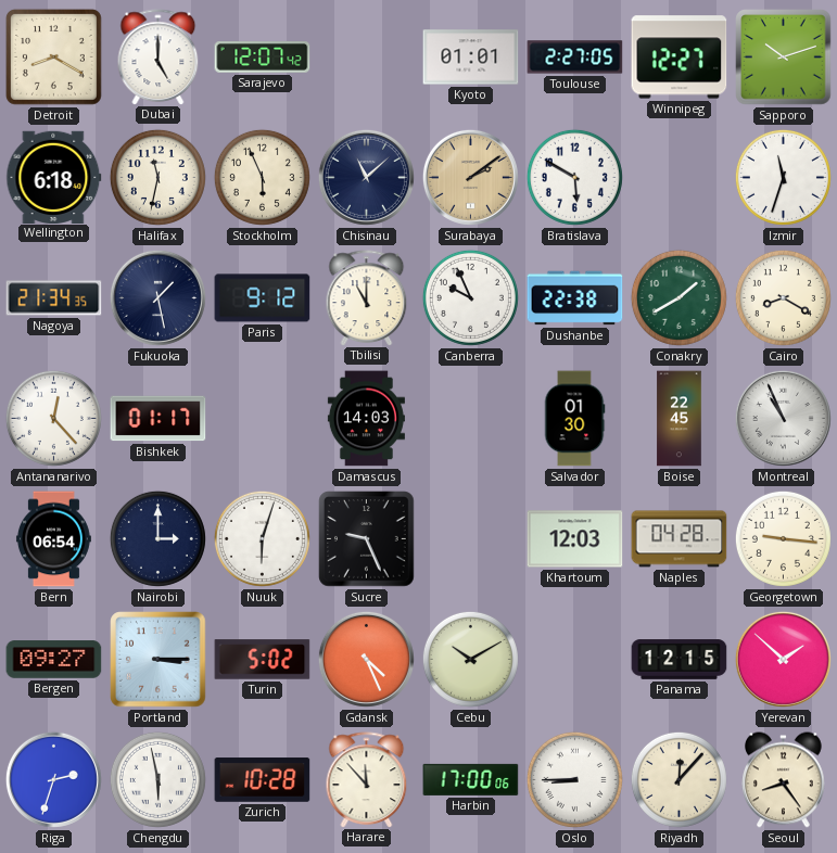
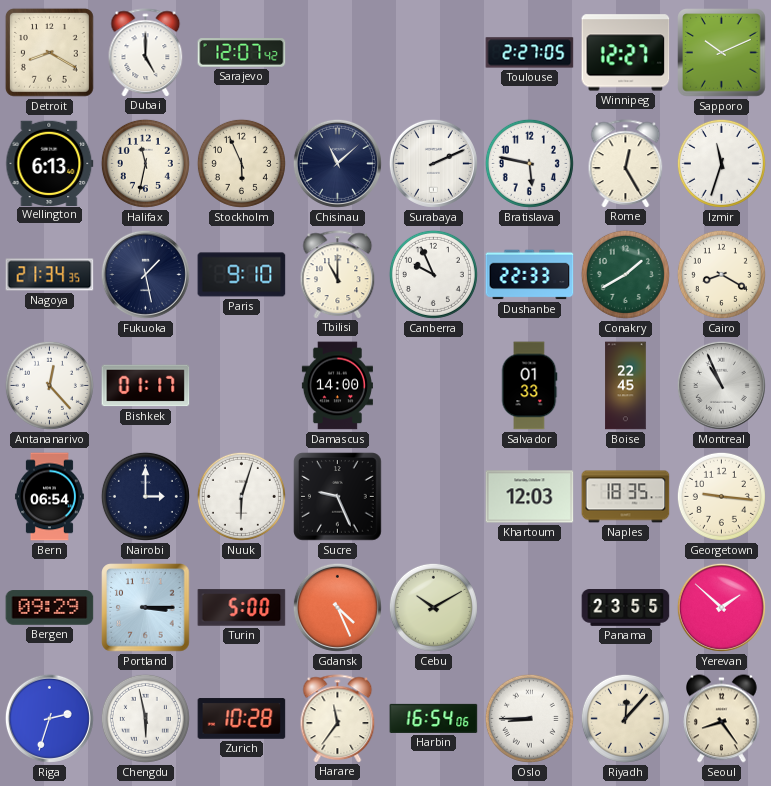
Kyoto: 01:01 -> none
Sapporo: 10:12 -> 10:11
Wellington: 6:18 -> 6:13
Surabaya: 2:09 -> 2:11
Surabaya dial: champagne -> white
Bratislava: 5:50 -> 5:47
Rome: none -> 12:25
Paris: 9:12 -> 9:10
Dushanbe: 22:38 -> 22:33
Damascus: 14:03 -> 14:00
Salvador: 01:30 -> 01:33
Naples: 04:28 -> 18:35
Bergen: 09:27 -> 09:29
Turin: 5:02 -> 5:00
Panama: 12:15 -> 23:55
Harare: 11:53 -> 11:36
Harbin: 17:00 -> 16:54
